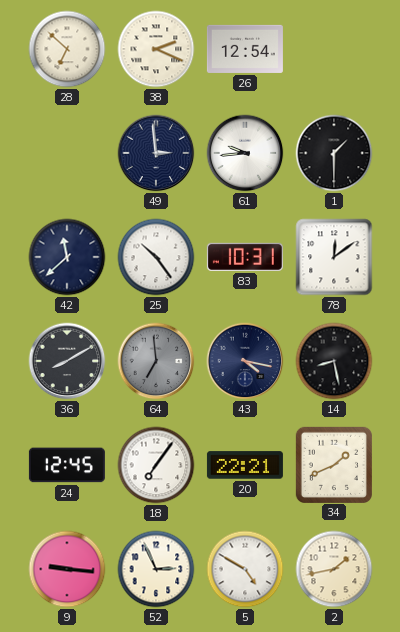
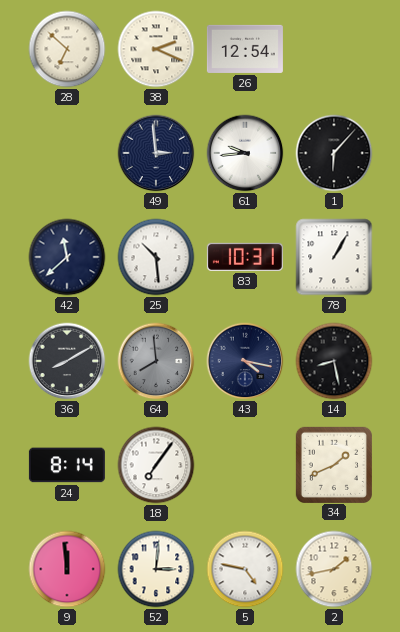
1: 1:30 -> 6:07
25: 10:24 -> 10:29
78: 12:09 -> 1:05
64: 6:59 -> 7:59
24: 12:45 -> 8:14
20: 22:21 -> none
9: 9:16 -> 11:59
52: 2:56 -> 3:01
5: 4:50 -> 4:47
